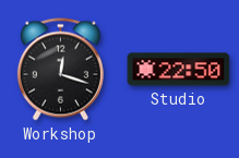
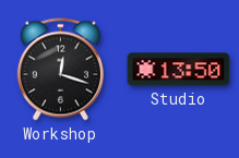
Studio: 22:50 -> 13:50
